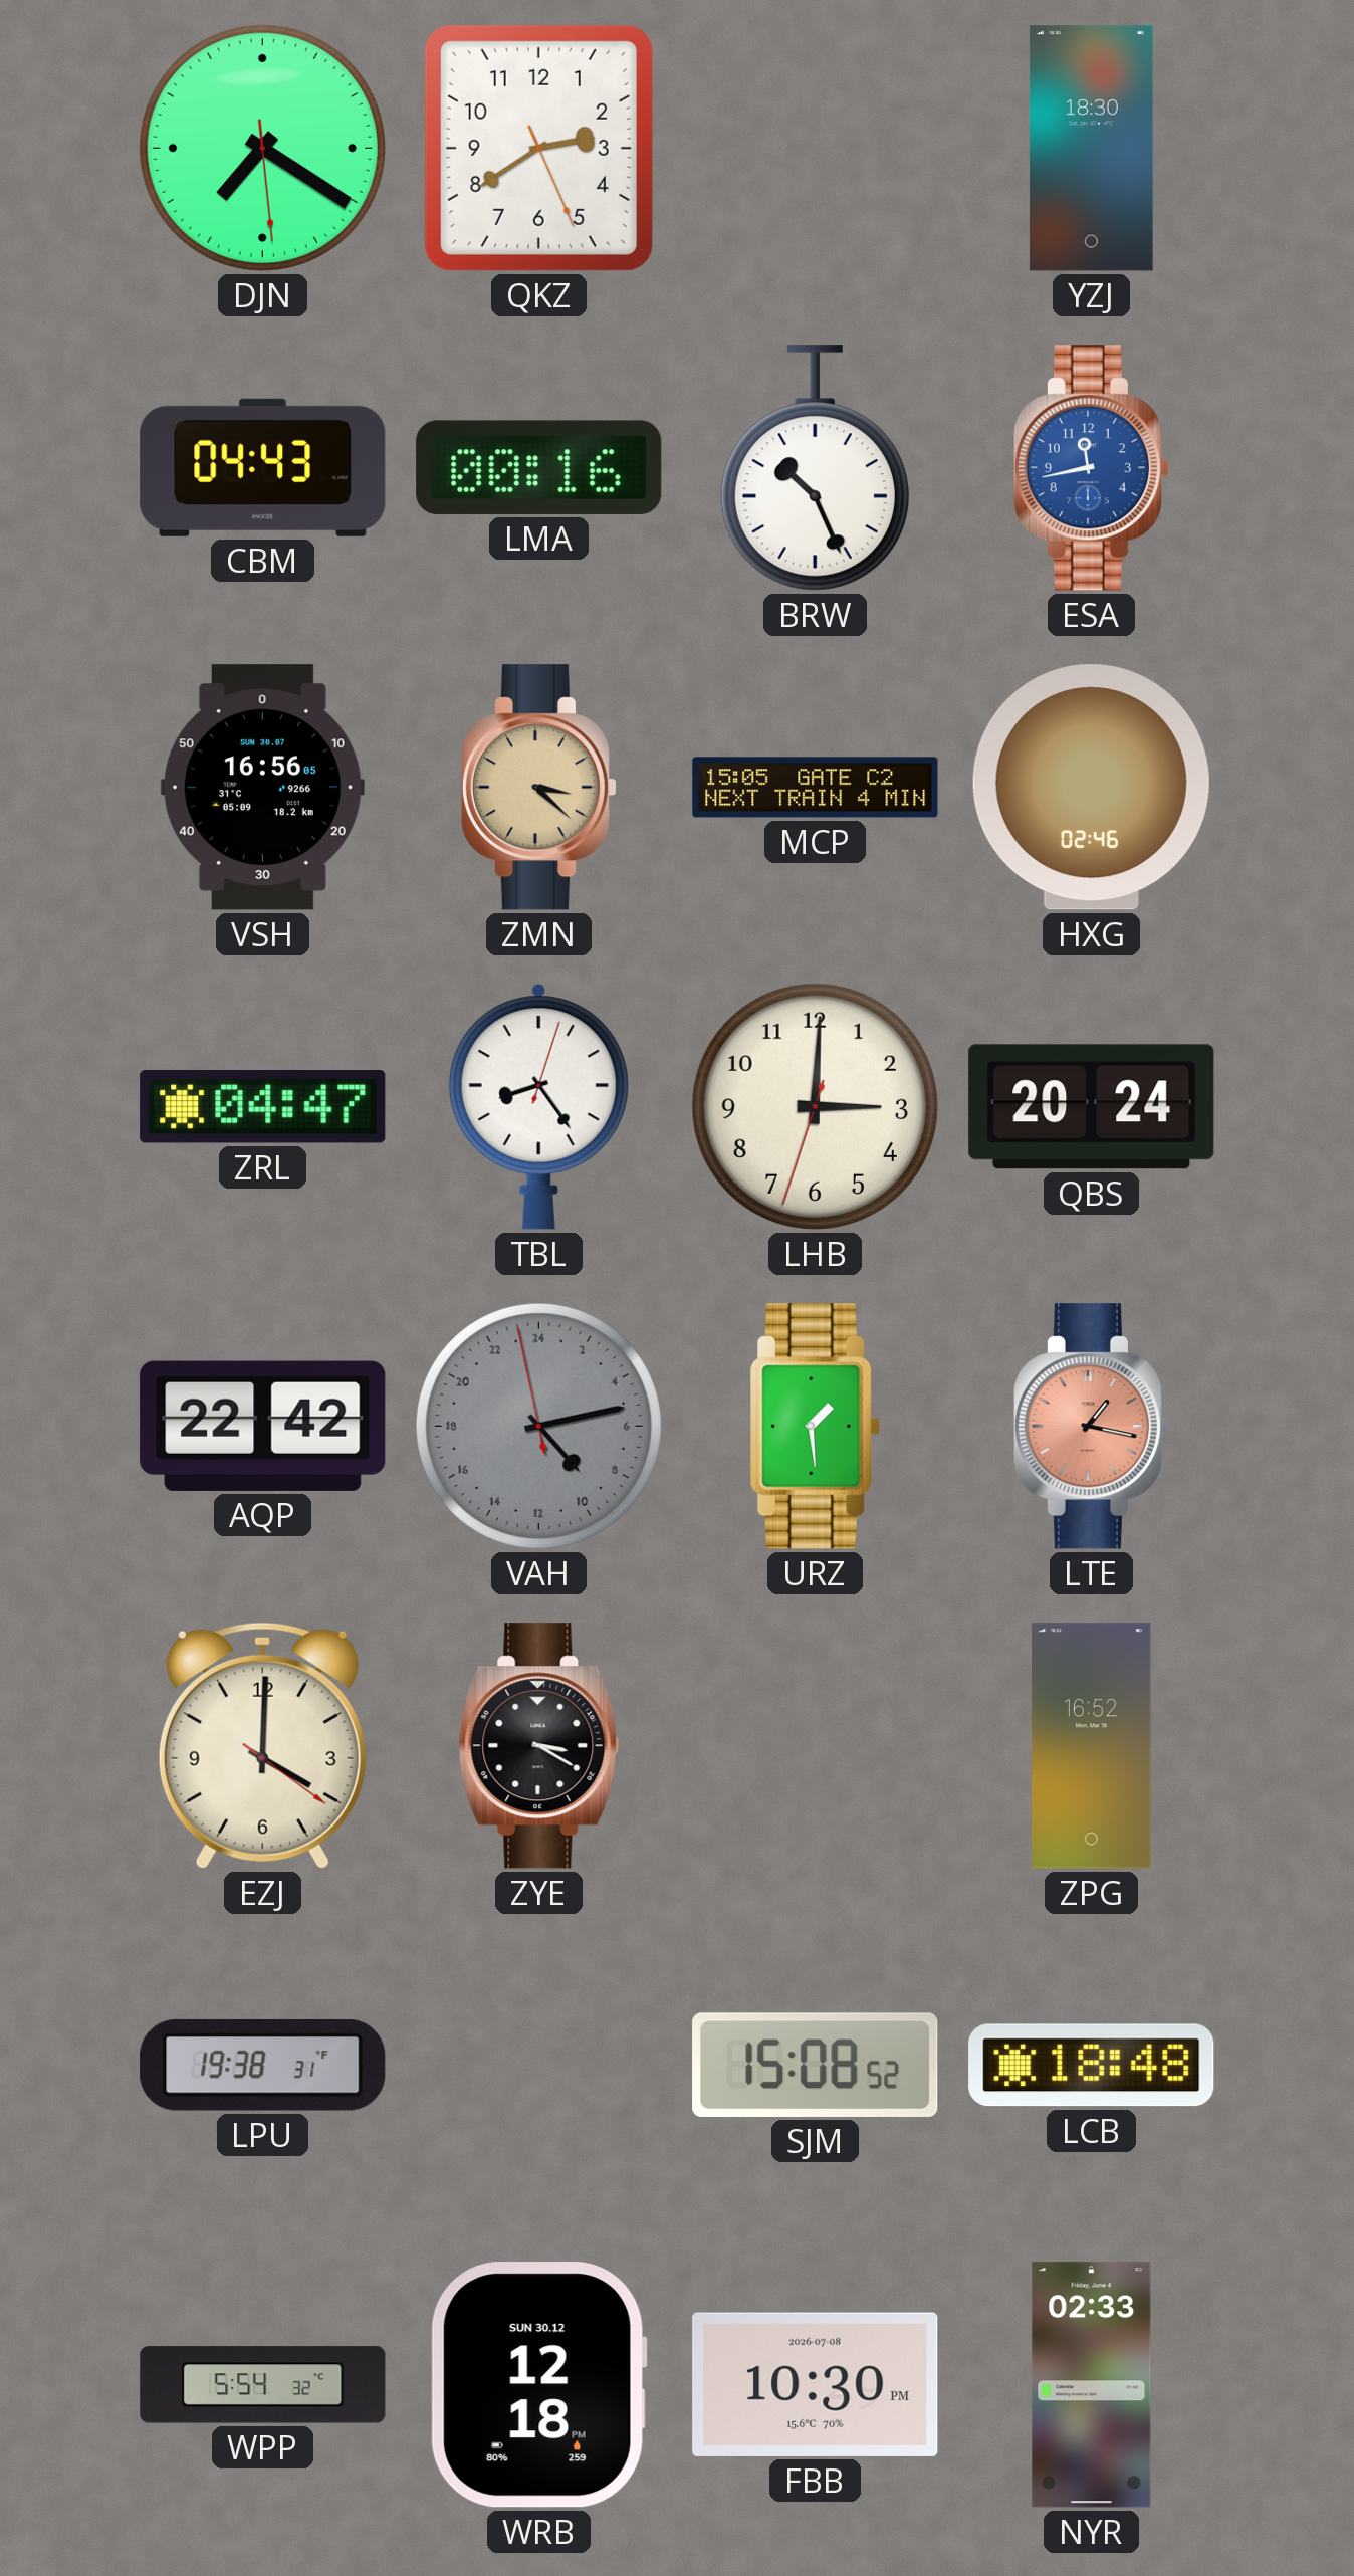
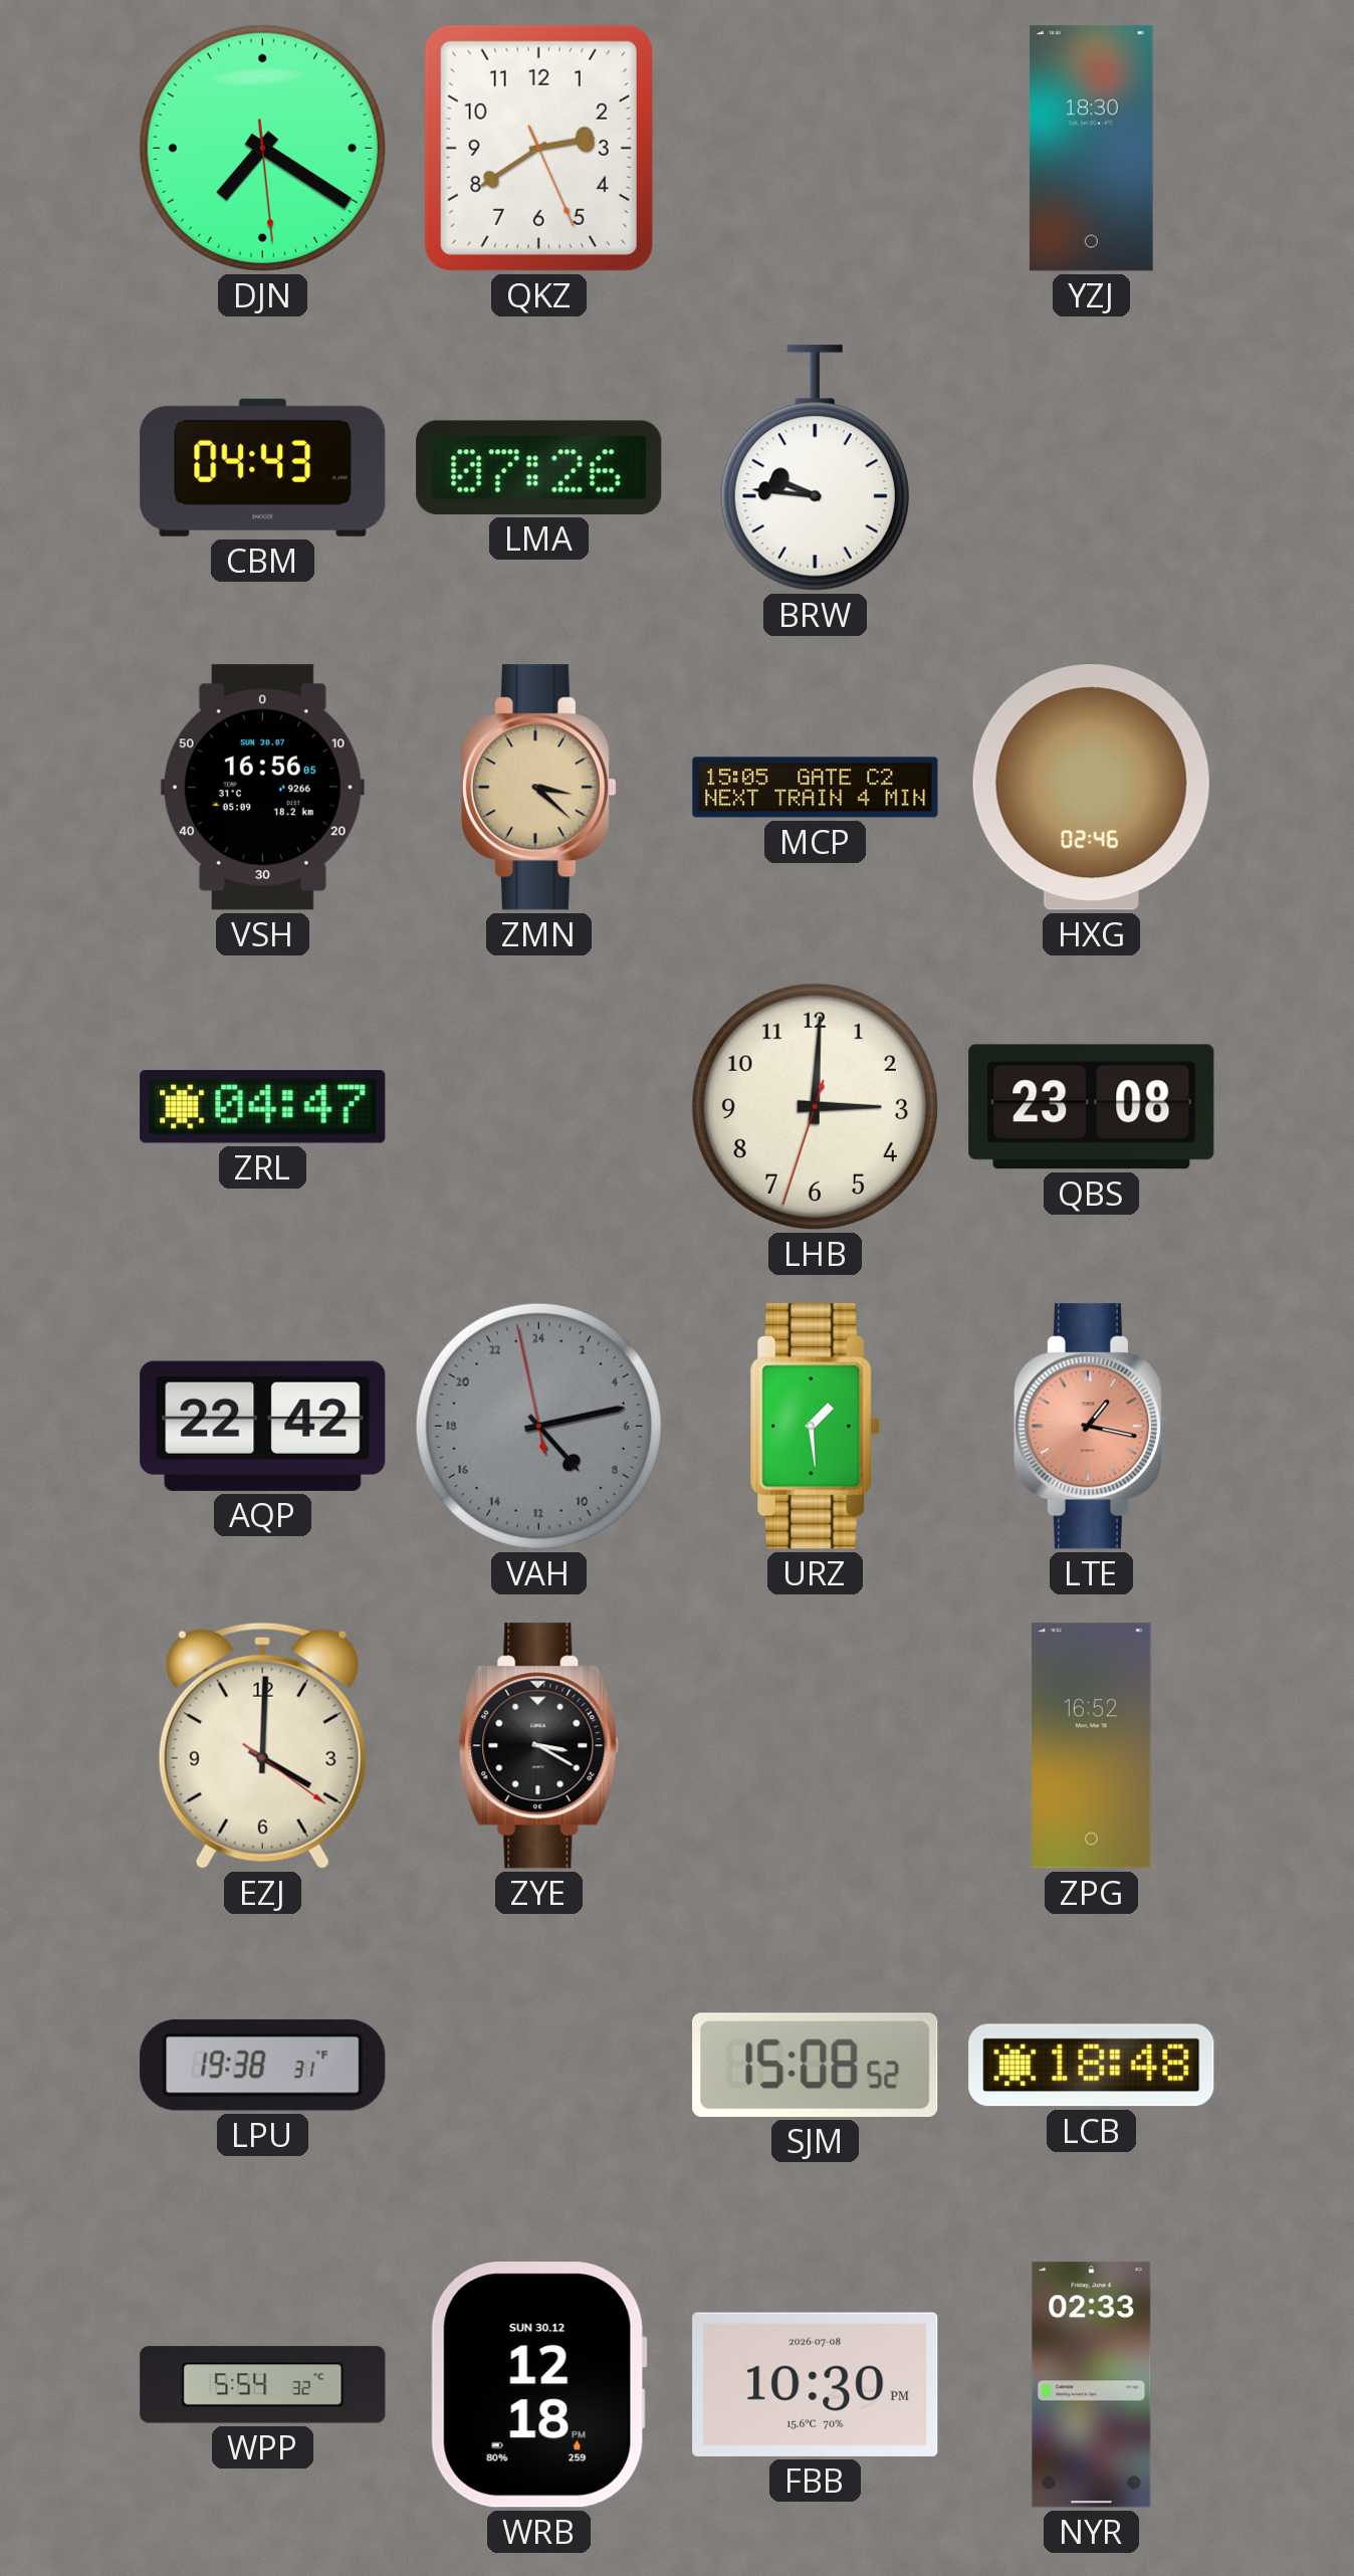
LMA: 00:16 -> 07:26
BRW: 10:26 -> 9:46
ESA: 11:43 -> none
TBL: 8:24 -> none
QBS: 20:24 -> 23:08
